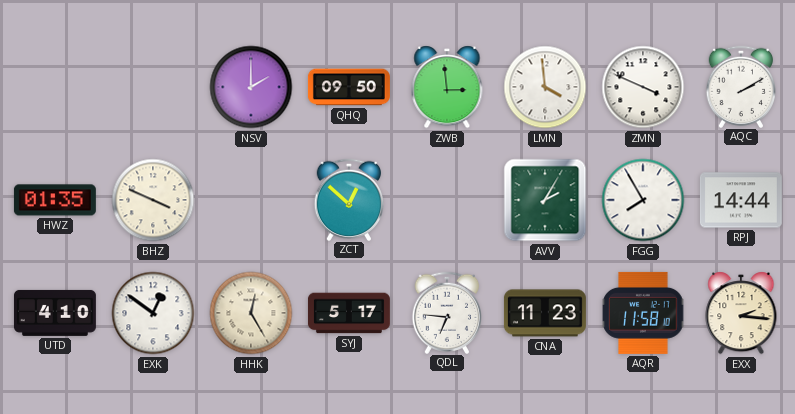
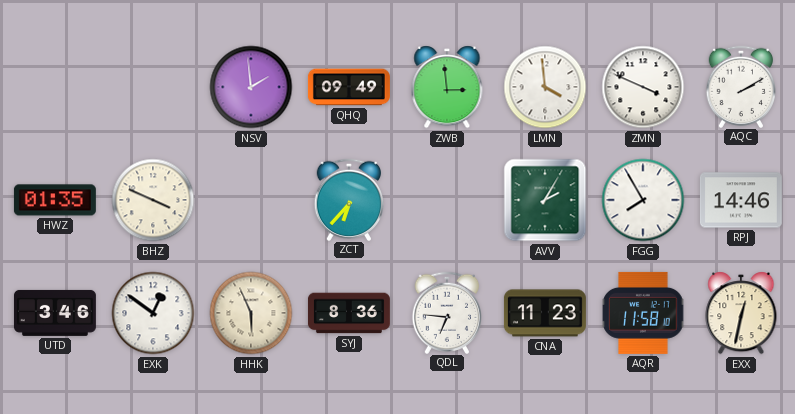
NSV: 2:00 -> 1:59
QHQ: 09:50 -> 09:49
ZCT: 12:52 -> 6:37
RPJ: 14:44 -> 14:46
UTD: 4:10 -> 3:46
HHK: 12:25 -> 5:56
SYJ: 5:17 -> 8:36
EXX: 2:16 -> 12:32
